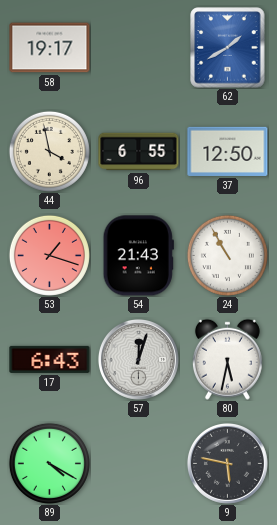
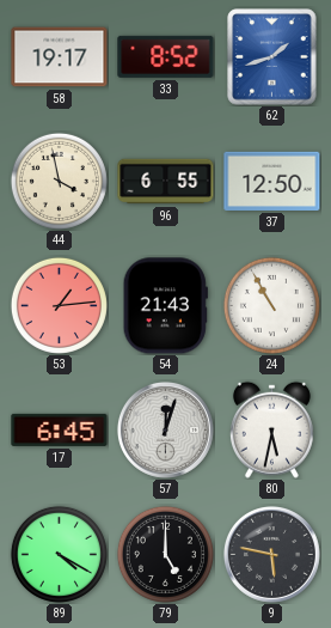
33: none -> 8:52
62: 1:40 -> 1:42
53: 1:18 -> 1:14
17: 6:43 -> 6:45
79: none -> 5:00
